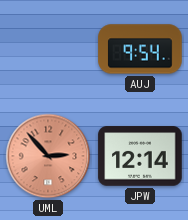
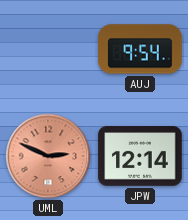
UML: 2:53 -> 2:49
